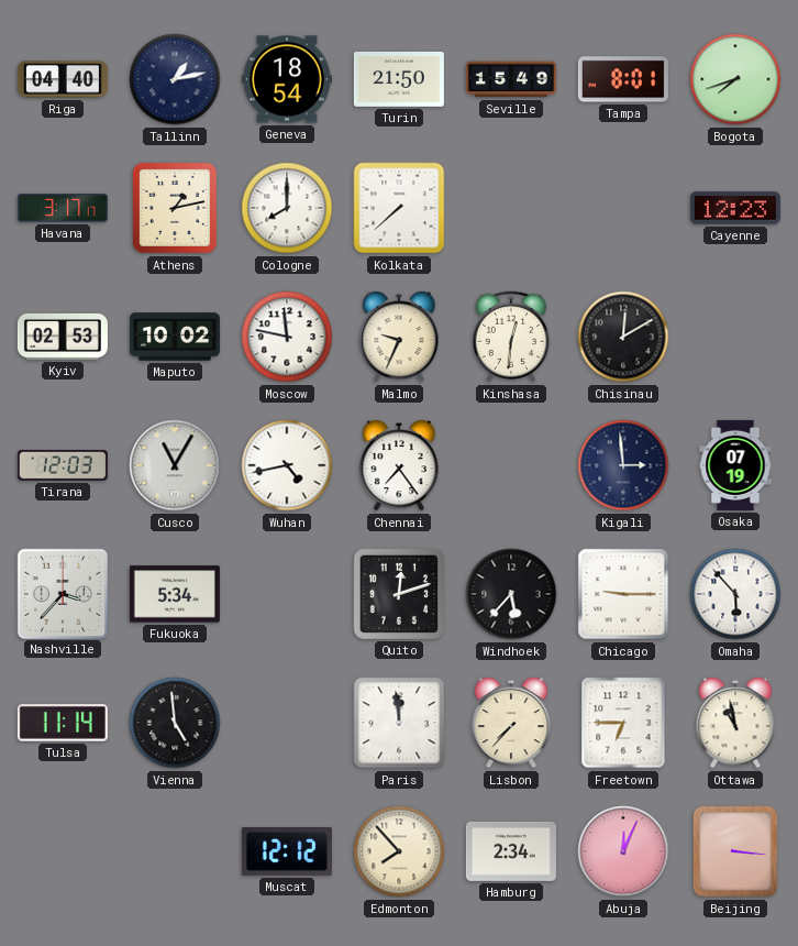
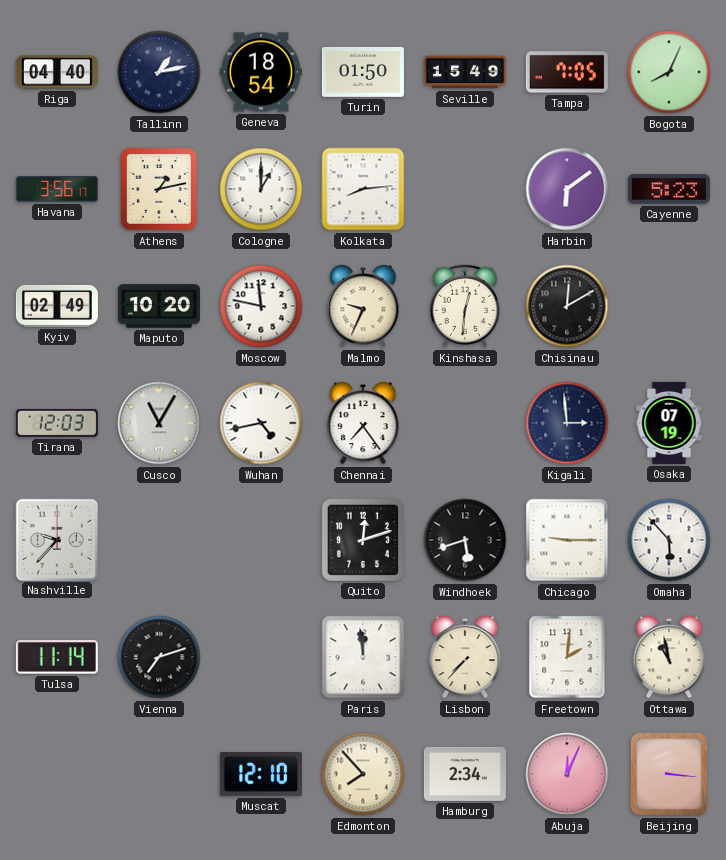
Turin: 21:50 -> 01:50
Tampa: 8:01 -> 7:05
Bogota: 7:42 -> 8:04
Havana: 3:17 -> 3:56
Cologne: 8:00 -> 1:00
Kolkata: 7:38 -> 8:14
Harbin: none -> 6:09
Cayenne: 12:23 -> 5:23
Kyiv: 02:53 -> 02:49
Maputo: 10:02 -> 10:20
Nashville: 3:37 -> 9:37
Fukuoka: 5:34 -> none
Windhoek: 5:37 -> 5:42
Vienna: 4:59 -> 7:12
Freetown: 6:45 -> 2:01
Muscat: 12:12 -> 12:10
